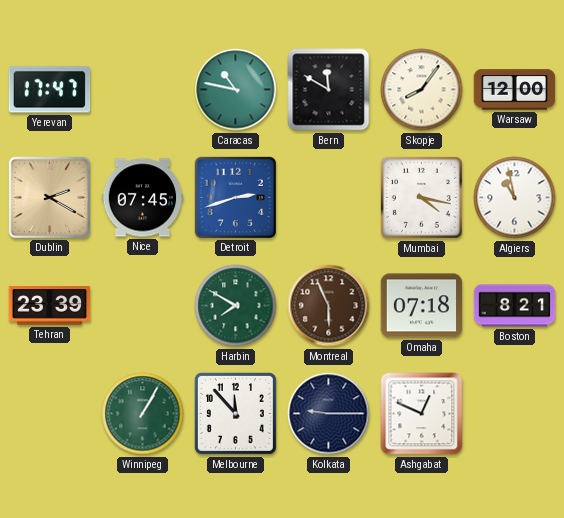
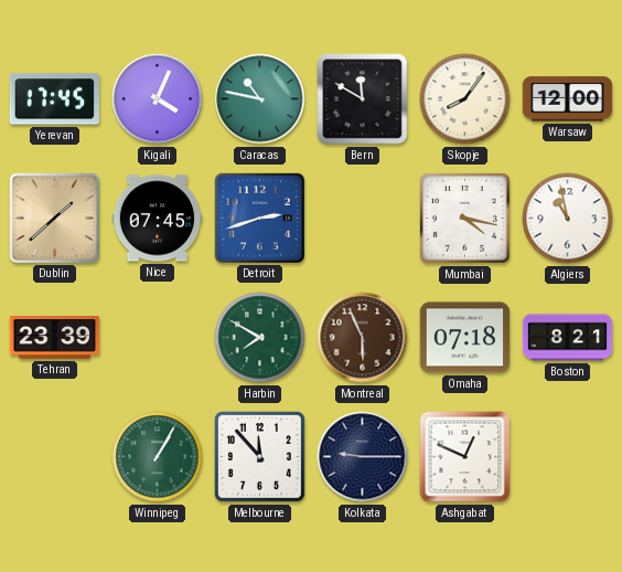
Yerevan: 17:47 -> 17:45
Kigali: none -> 4:04
Dublin: 2:20 -> 1:38
